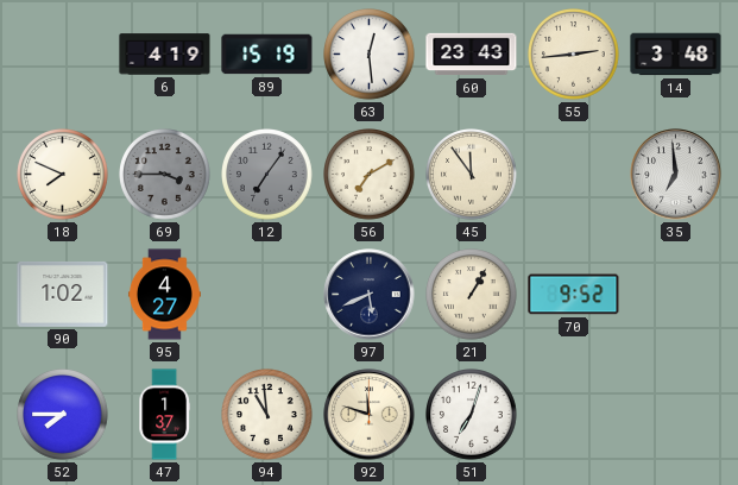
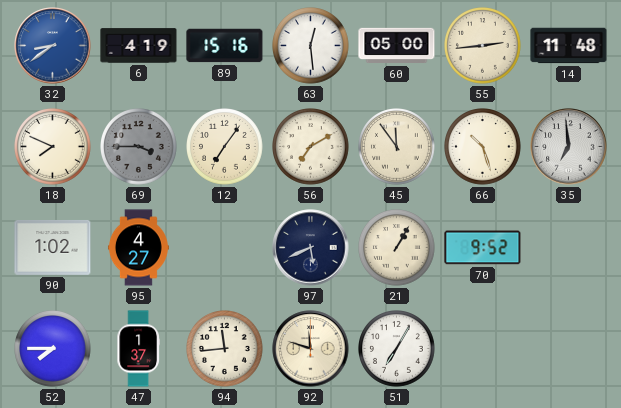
32: none -> 8:39
89: 15:19 -> 15:16
60: 23:43 -> 05:00
14: 3:48 -> 11:48
12 dial: grey -> cream
66: none -> 10:27
94: 10:59 -> 11:44
51: 7:03 -> 7:05
